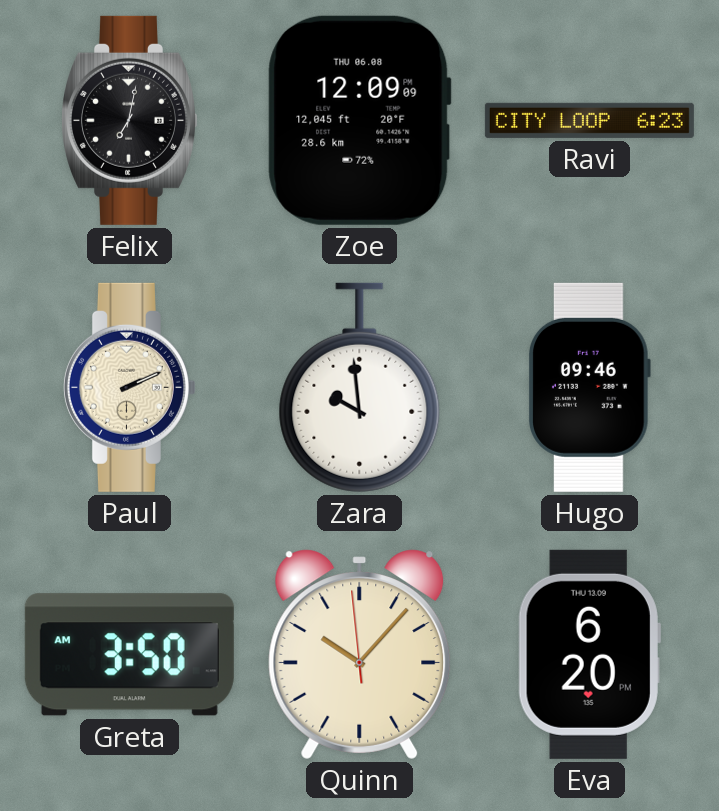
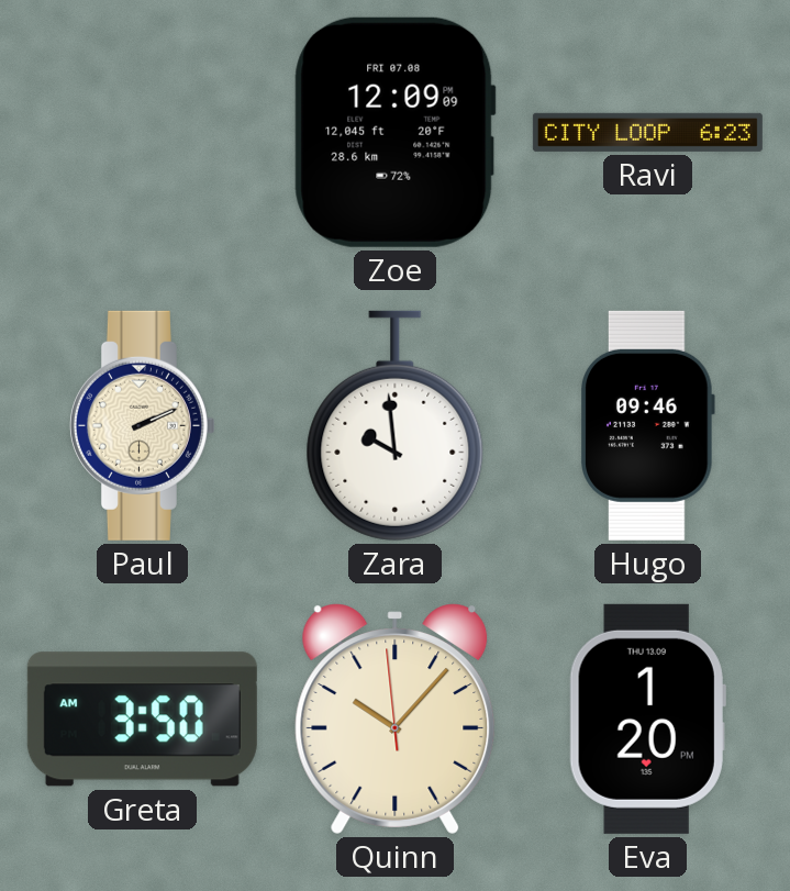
Felix: 7:02 -> none
Zoe date: THU 06.08 -> FRI 07.08
Eva: 6:20 -> 1:20
